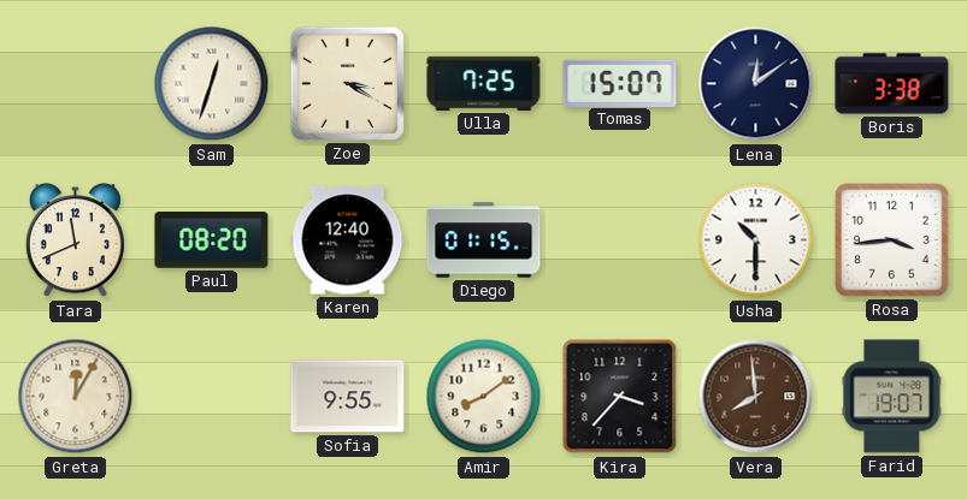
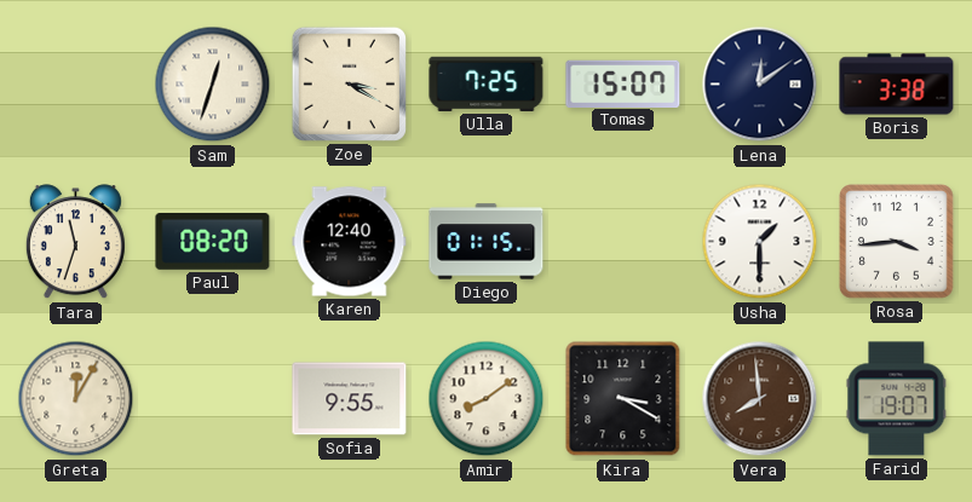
Tara: 11:41 -> 11:33
Usha: 10:30 -> 1:30
Kira: 3:37 -> 3:20
